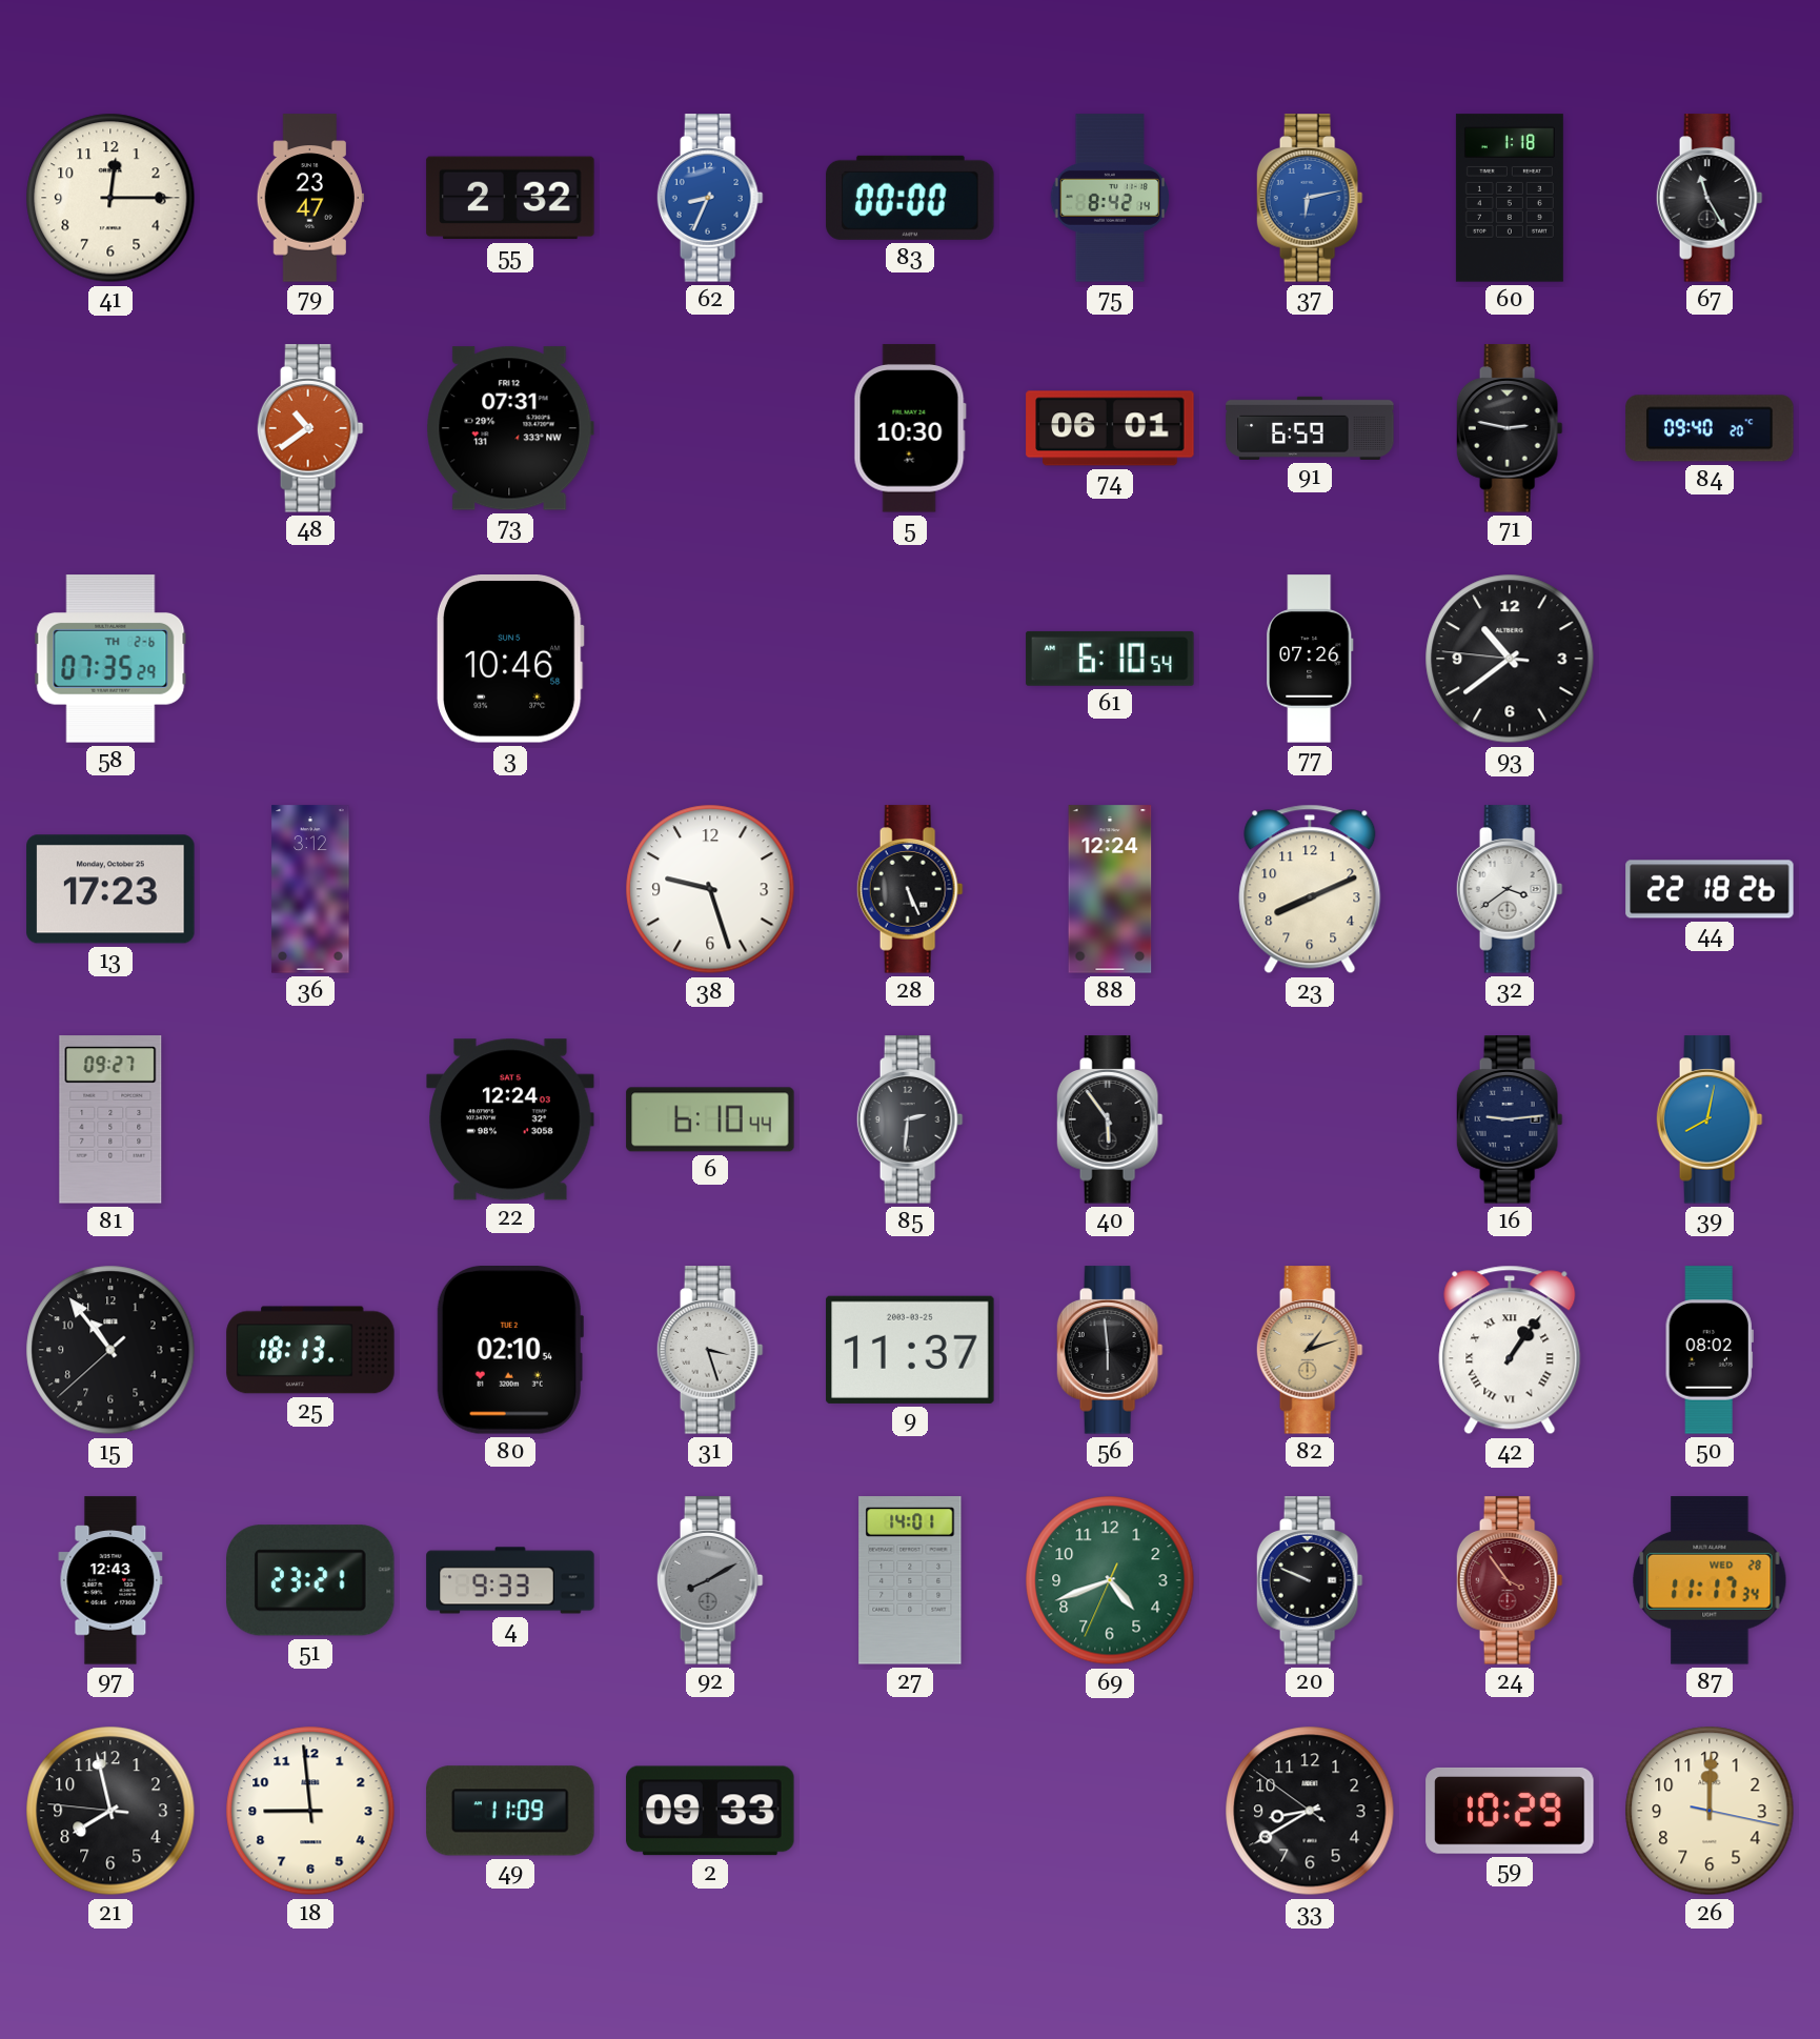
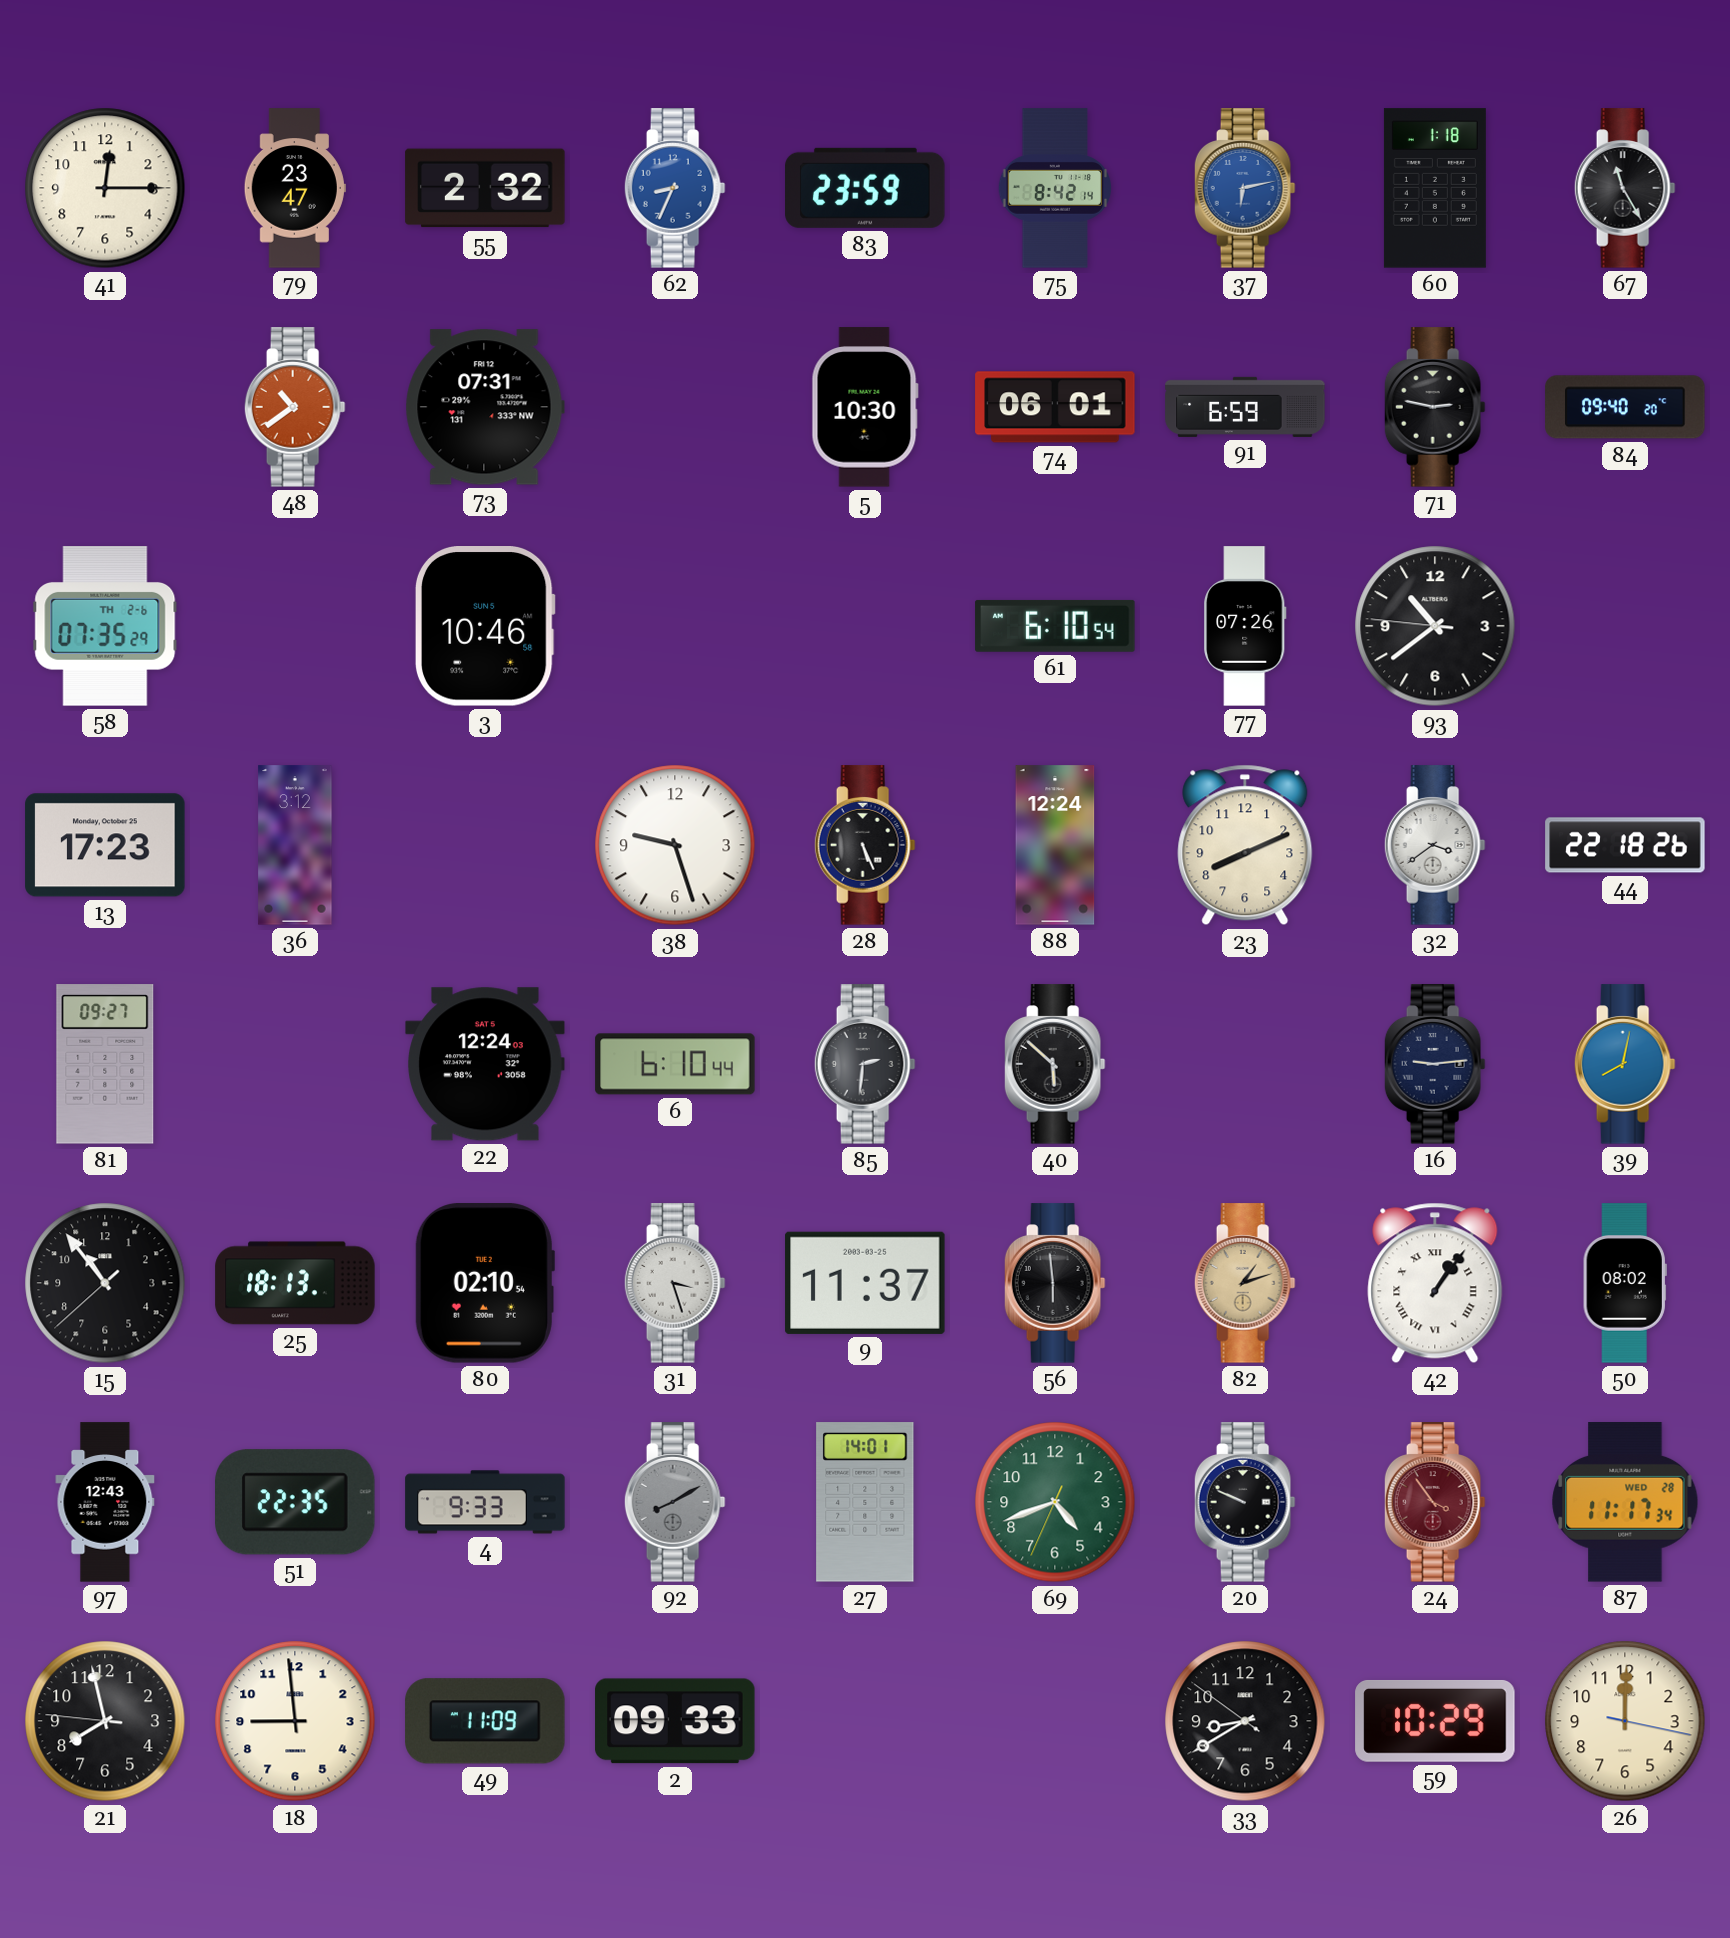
83: 00:00 -> 23:59
40: 5:54 -> 5:52
51: 23:21 -> 22:35
